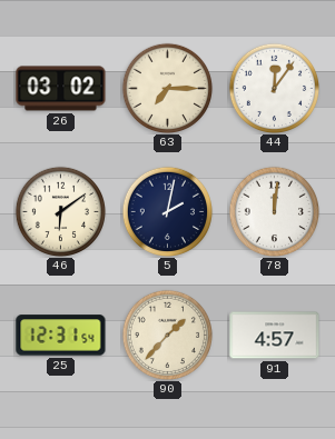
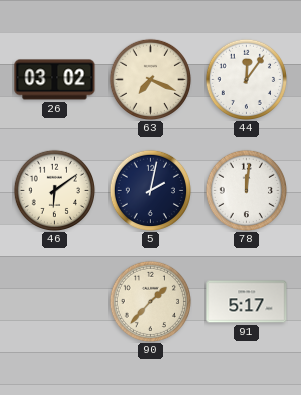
63: 7:15 -> 7:19
25: 12:31 -> none
91: 4:57 -> 5:17
